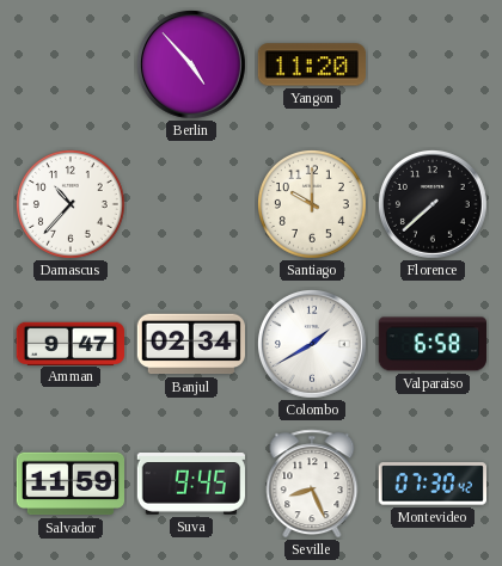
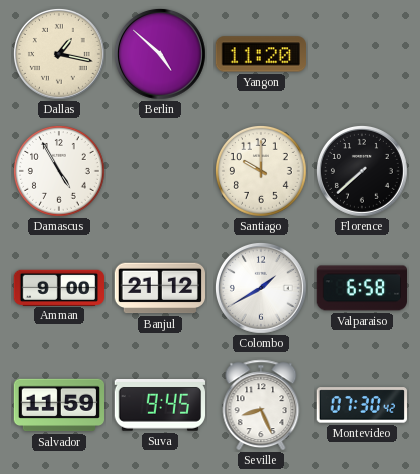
Dallas: none -> 1:17
Berlin: 4:53 -> 4:52
Damascus: 10:37 -> 4:55
Amman: 9:47 -> 9:00
Banjul: 02:34 -> 21:12
